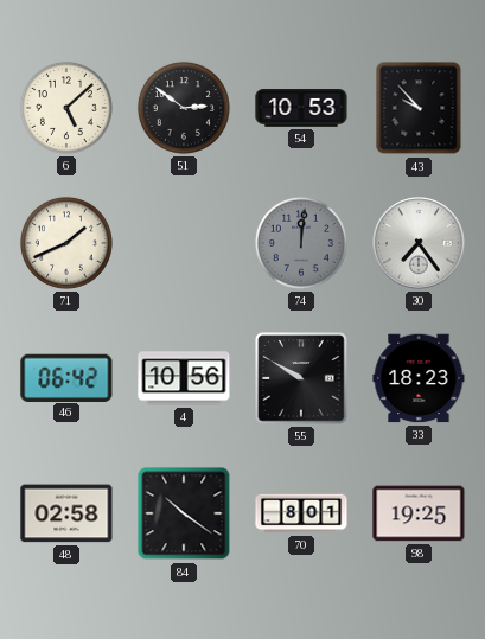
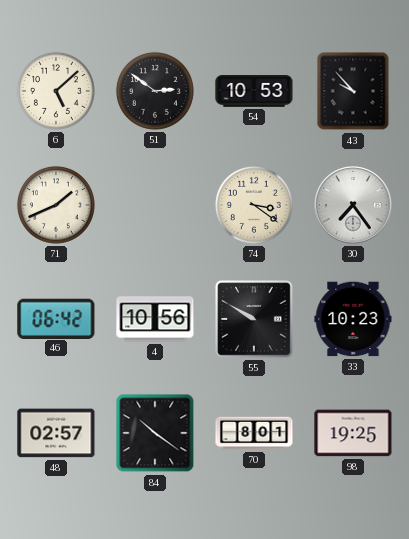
74: 12:01 -> 3:21
74 dial: grey -> cream
33: 18:23 -> 10:23
48: 02:58 -> 02:57
